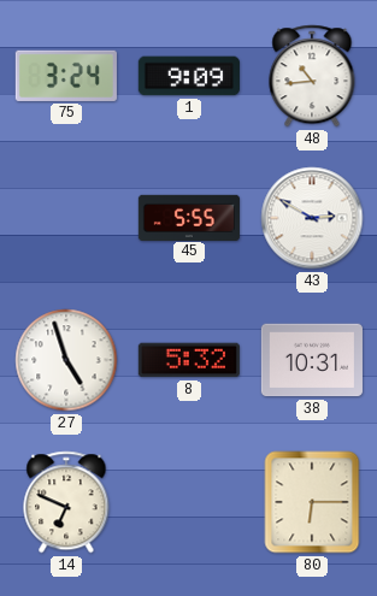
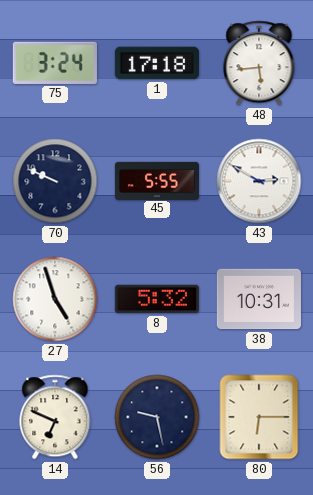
1: 9:09 -> 17:18
48: 10:44 -> 5:44
70: none -> 9:49
56: none -> 9:28
